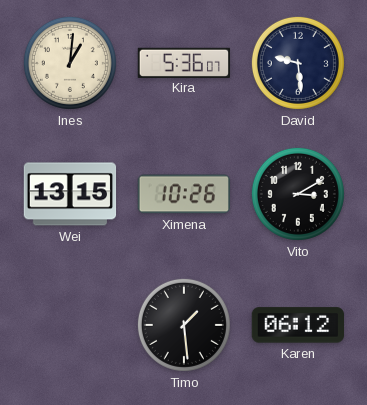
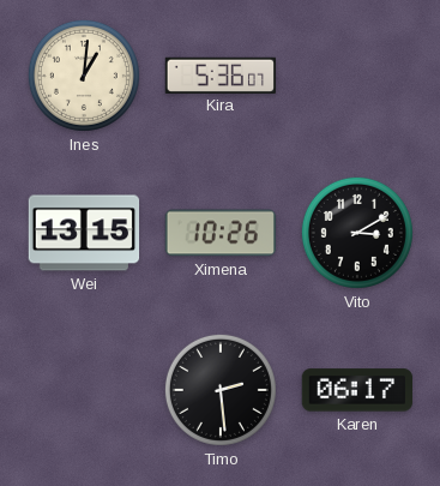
David: 9:29 -> none
Timo: 1:29 -> 2:29
Karen: 06:12 -> 06:17
